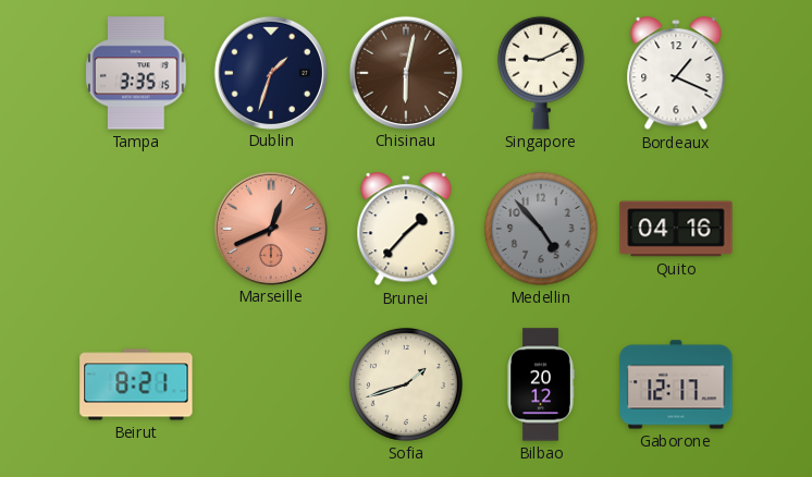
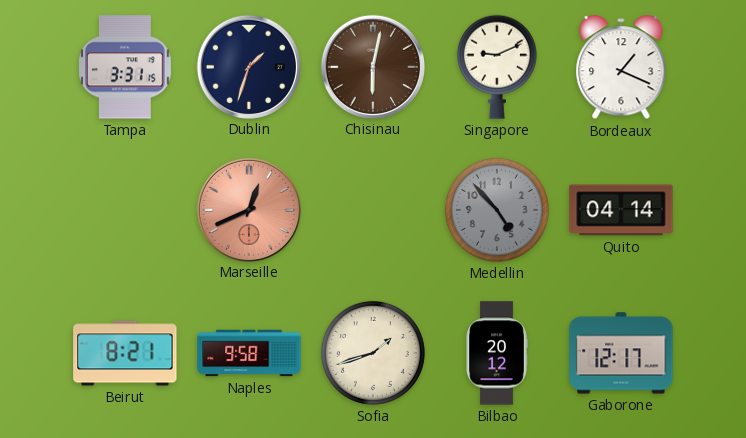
Tampa: 3:35 -> 3:31
Brunei: 1:37 -> none
Quito: 04:16 -> 04:14
Naples: none -> 9:58
